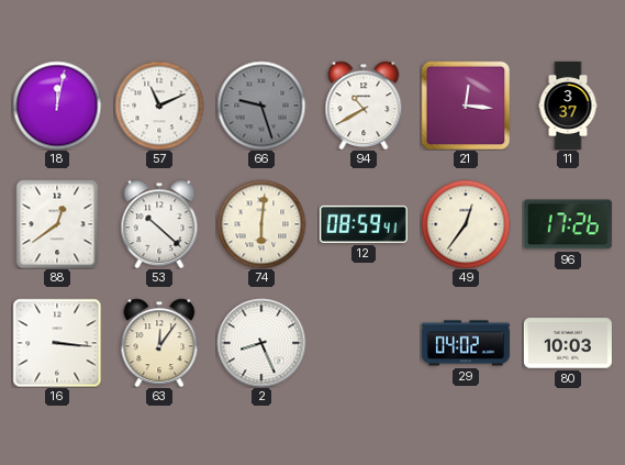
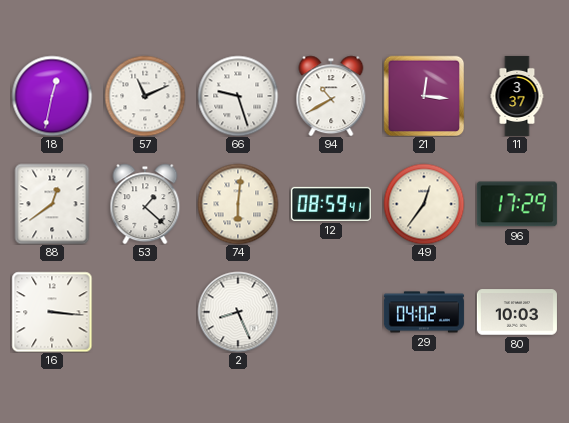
18: 12:02 -> 12:32
66 dial: grey -> white
53: 10:22 -> 1:22
96: 17:26 -> 17:29
63: 12:06 -> none
